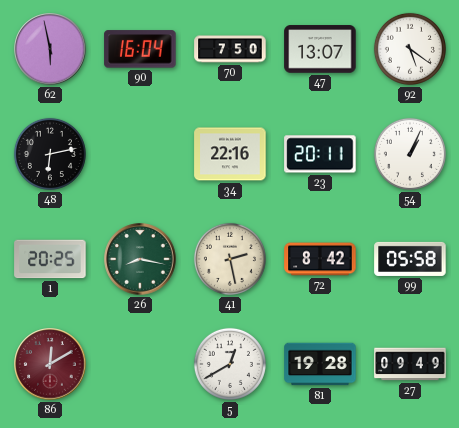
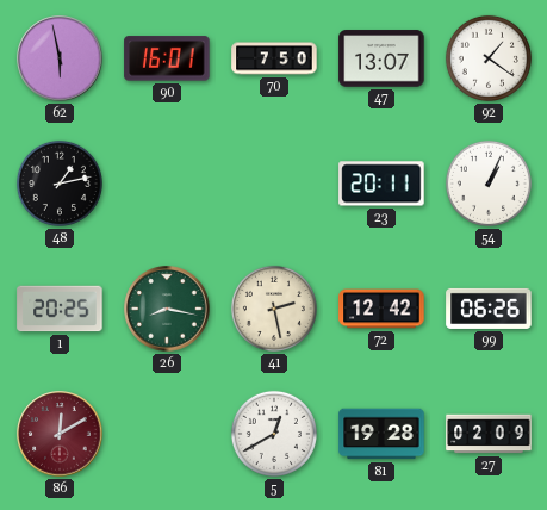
90: 16:04 -> 16:01
92: 5:21 -> 1:21
48: 6:13 -> 1:13
34: 22:16 -> none
72: 8:42 -> 12:42
99: 05:58 -> 06:26
27: 09:49 -> 02:09
